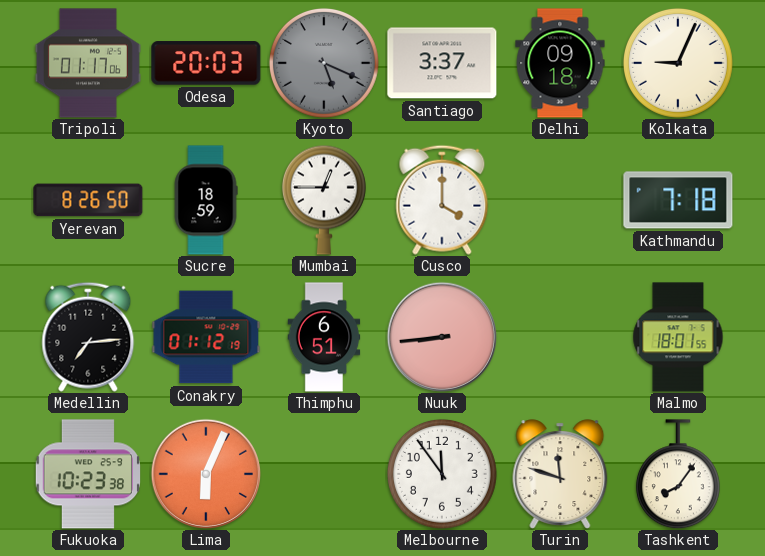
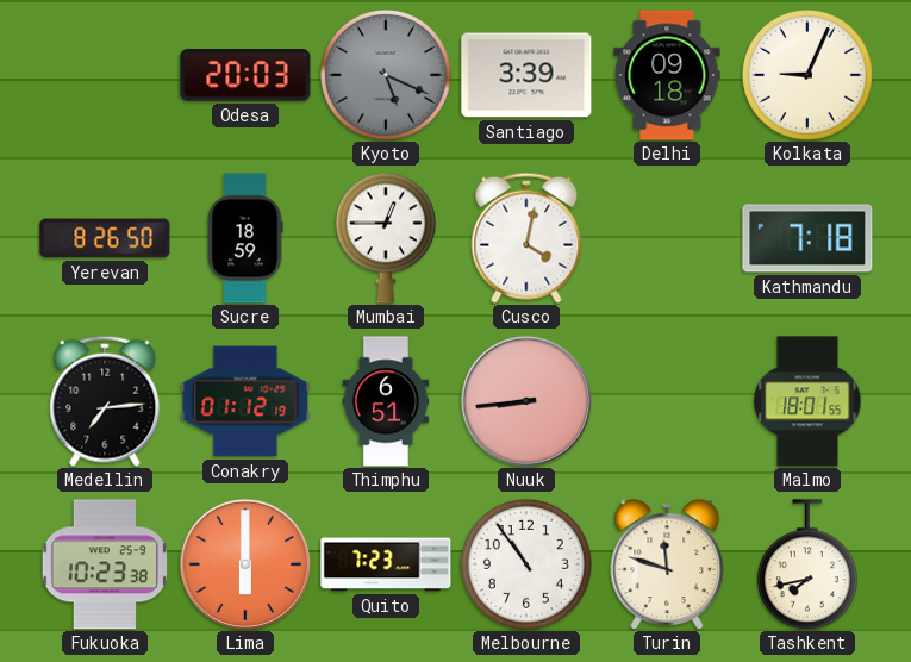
Tripoli: 01:17 -> none
Santiago: 3:37 -> 3:39
Cusco: 4:00 -> 4:02
Lima: 6:04 -> 6:00
Quito: none -> 7:23
Melbourne: 11:54 -> 10:54
Tashkent: 8:06 -> 7:43
